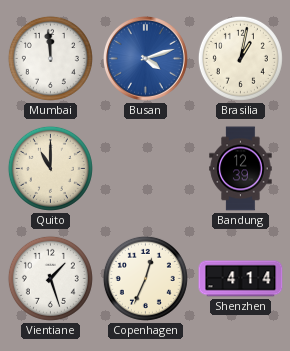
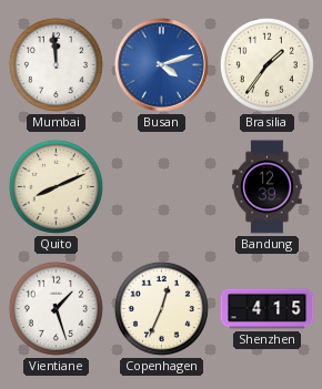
Brasilia: 1:02 -> 1:36
Quito: 11:00 -> 8:11
Shenzhen: 4:14 -> 4:15
